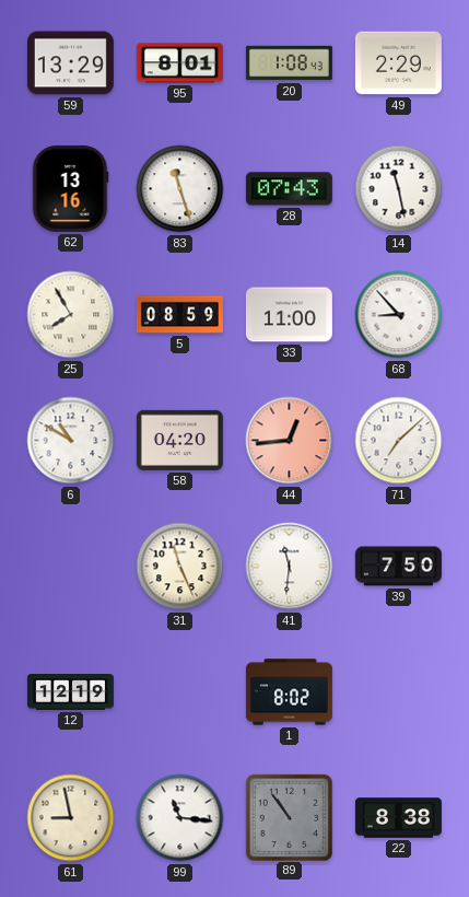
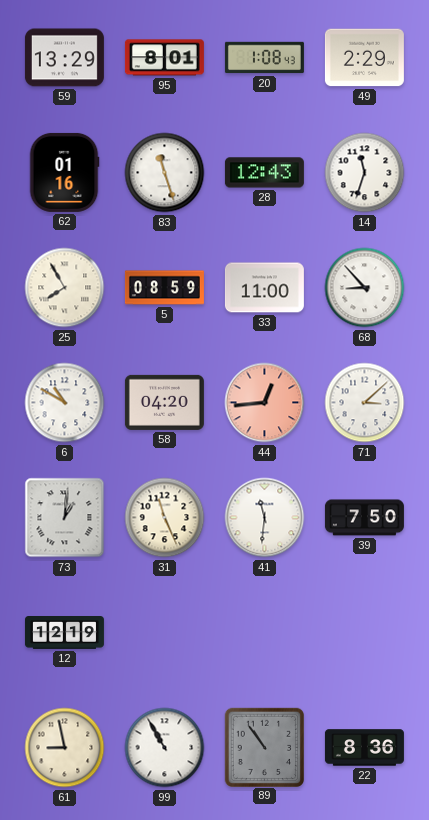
62: 13:16 -> 01:16
28: 07:43 -> 12:43
14: 11:28 -> 11:33
71: 7:08 -> 3:08
73: none -> 1:01
1: 8:02 -> none
99: 11:16 -> 10:55
22: 8:38 -> 8:36
